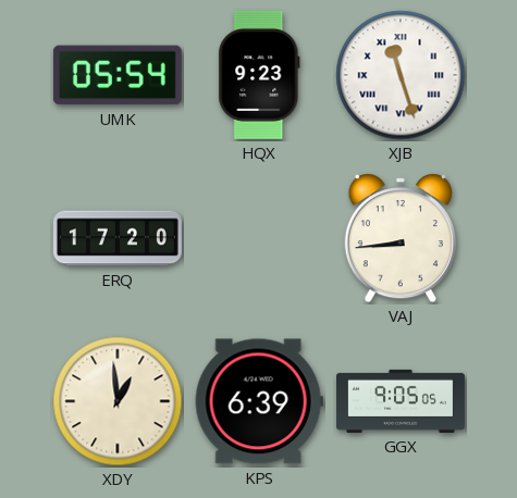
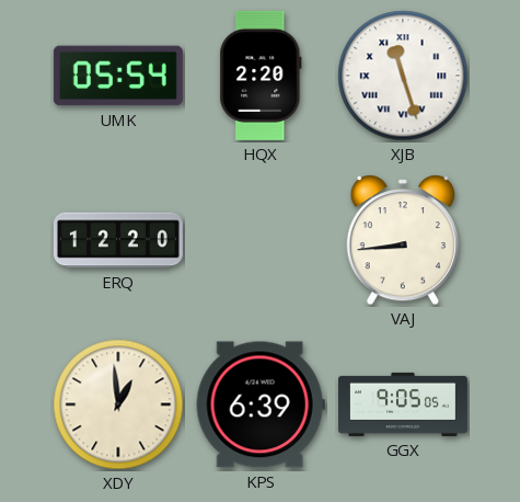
HQX: 9:23 -> 2:20
ERQ: 17:20 -> 12:20
